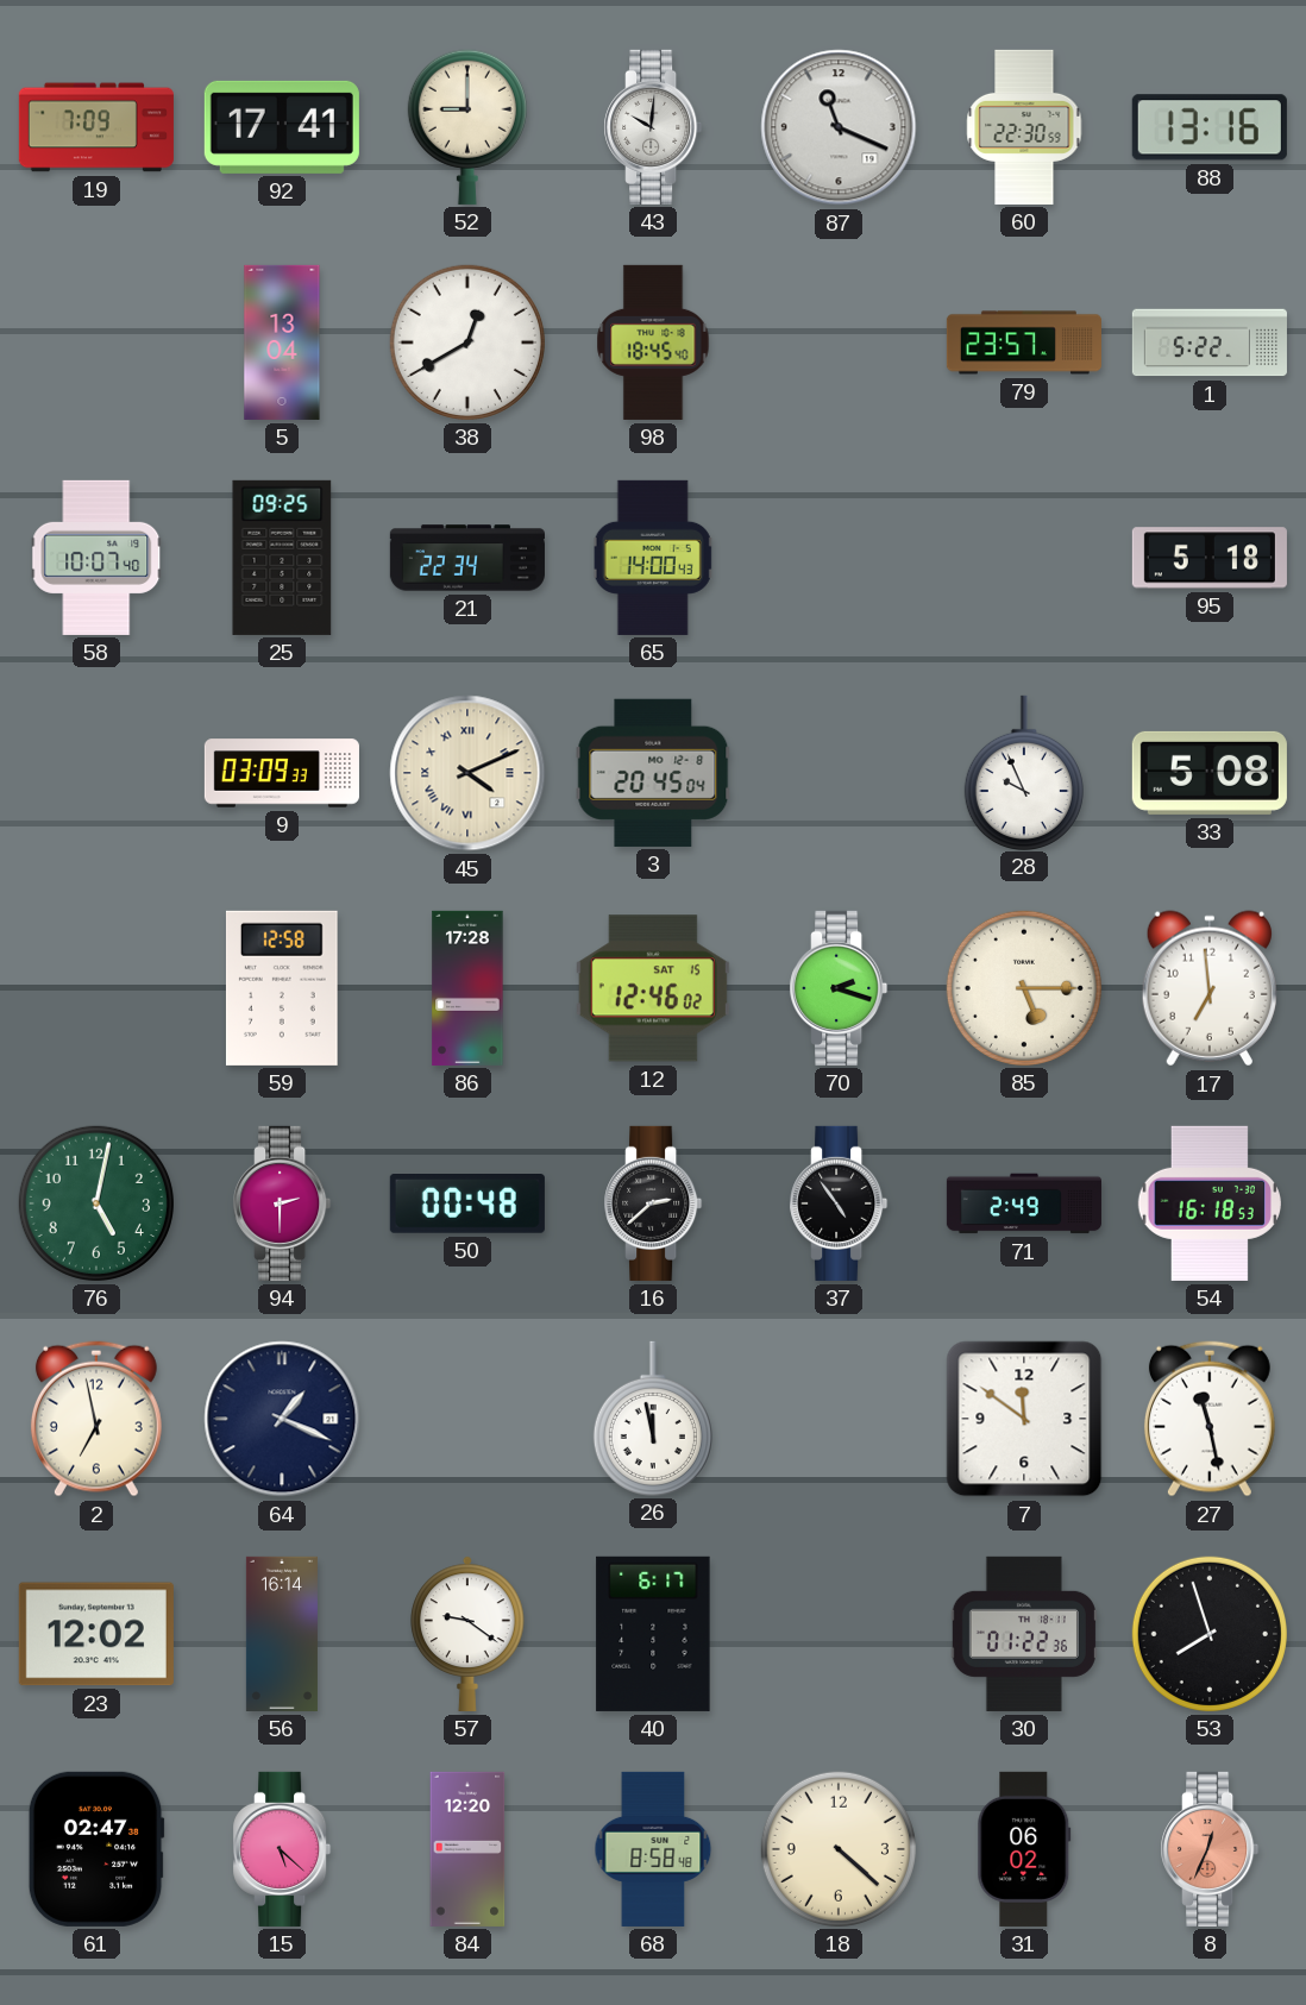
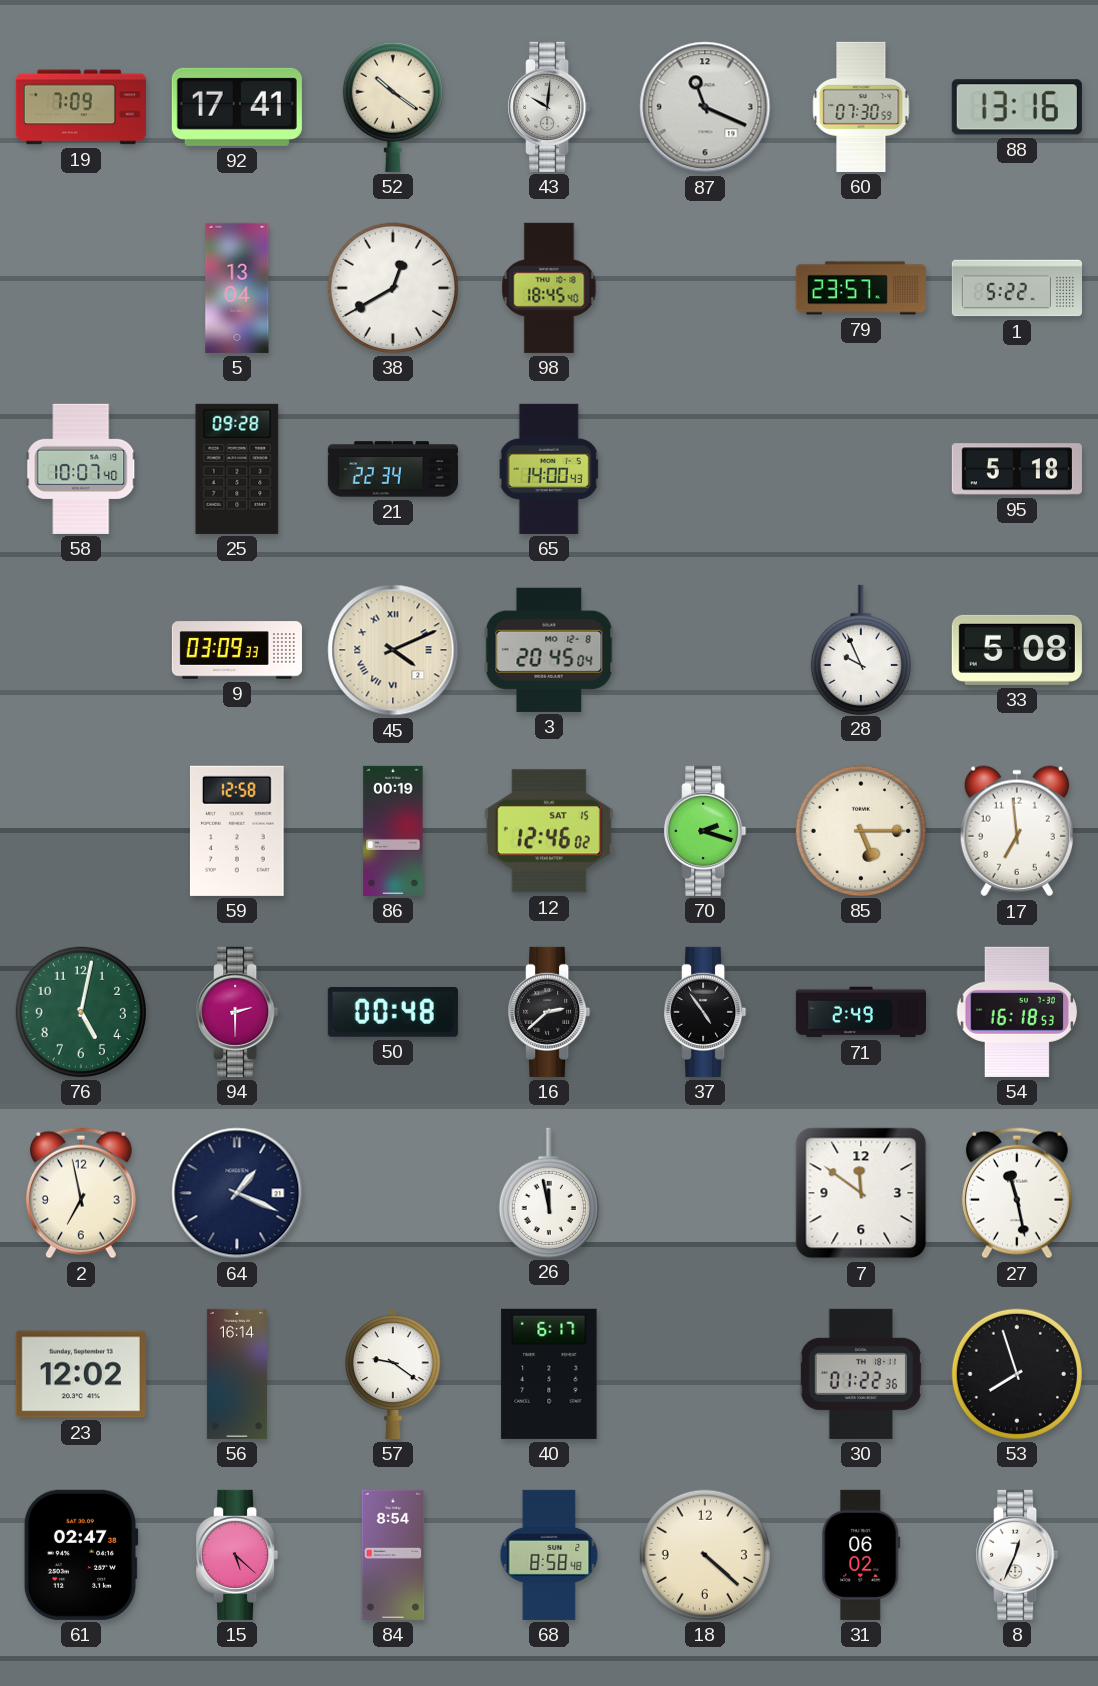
52: 9:00 -> 10:21
60: 22:30 -> 07:30
25: 09:25 -> 09:28
86: 17:28 -> 00:19
84: 12:20 -> 8:54
8 dial: salmon -> white
